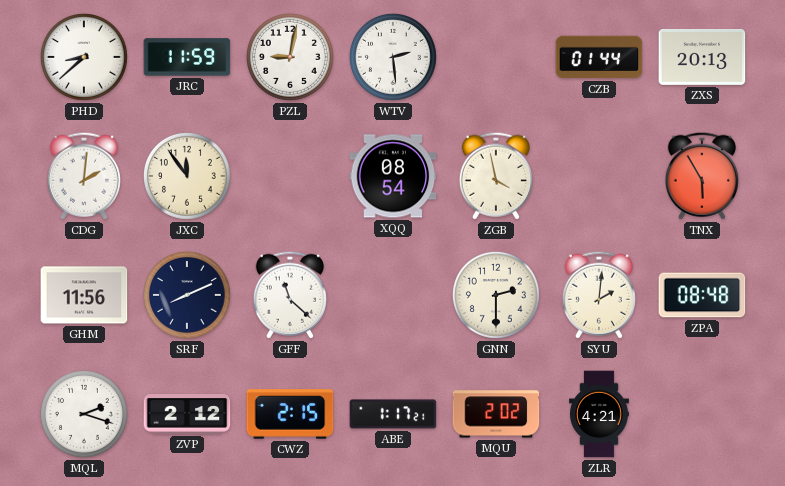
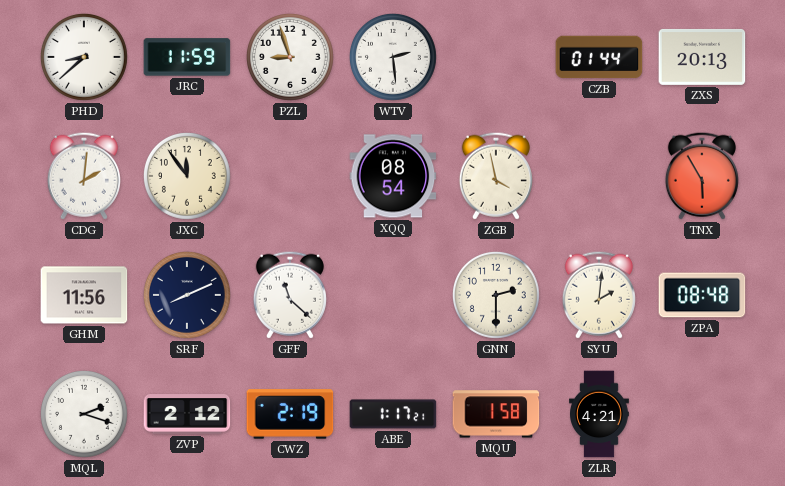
PZL: 9:02 -> 8:57
CWZ: 2:15 -> 2:19
MQU: 2:02 -> 1:58
